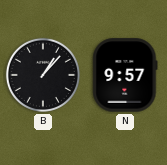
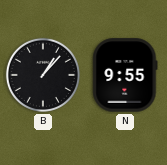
N: 9:57 -> 9:55
